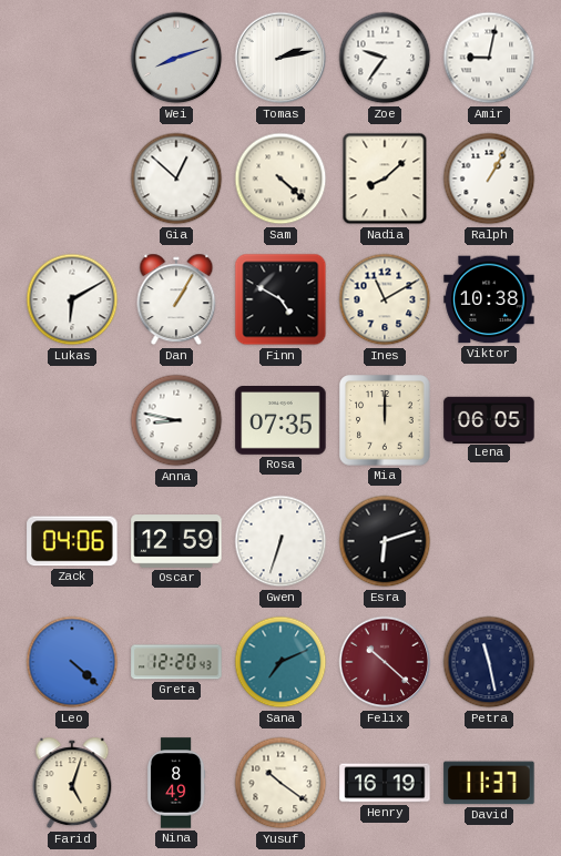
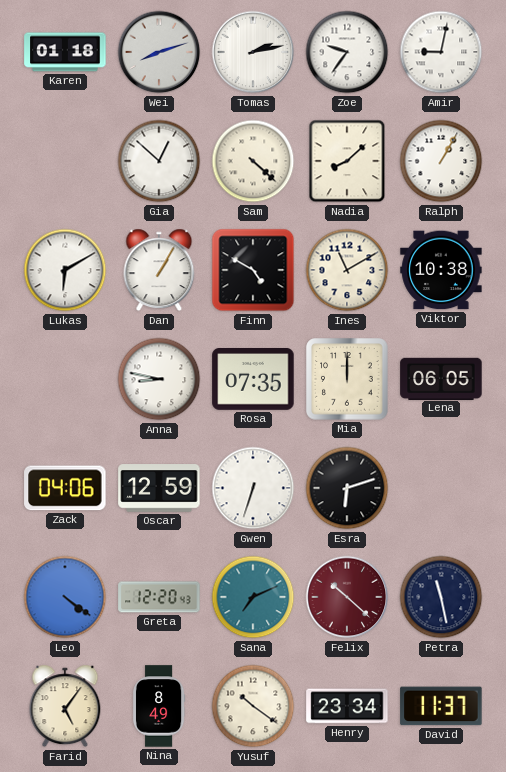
Karen: none -> 01:18
Leo: 4:22 -> 4:21
Farid: 5:03 -> 5:06
Henry: 16:19 -> 23:34
